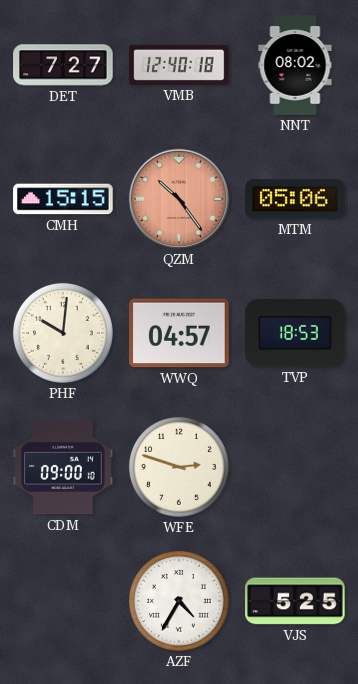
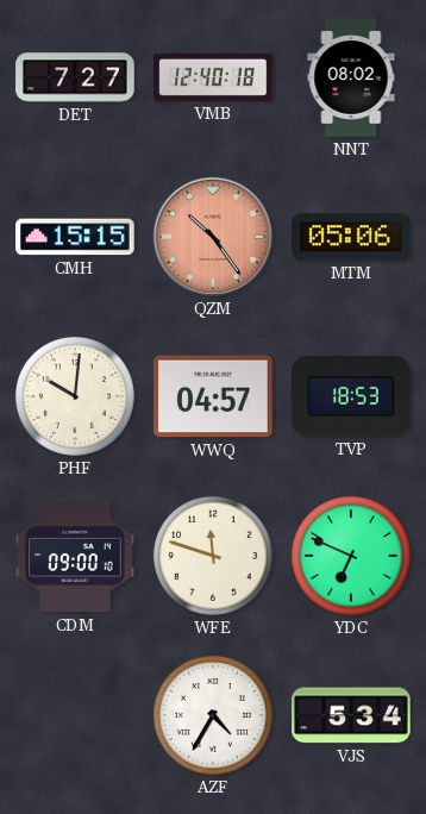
WFE: 2:48 -> 11:48
YDC: none -> 6:49
VJS: 5:25 -> 5:34
